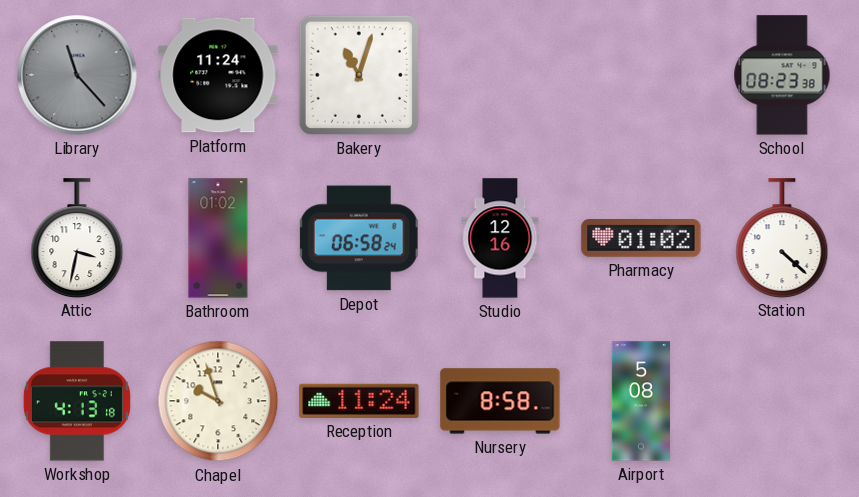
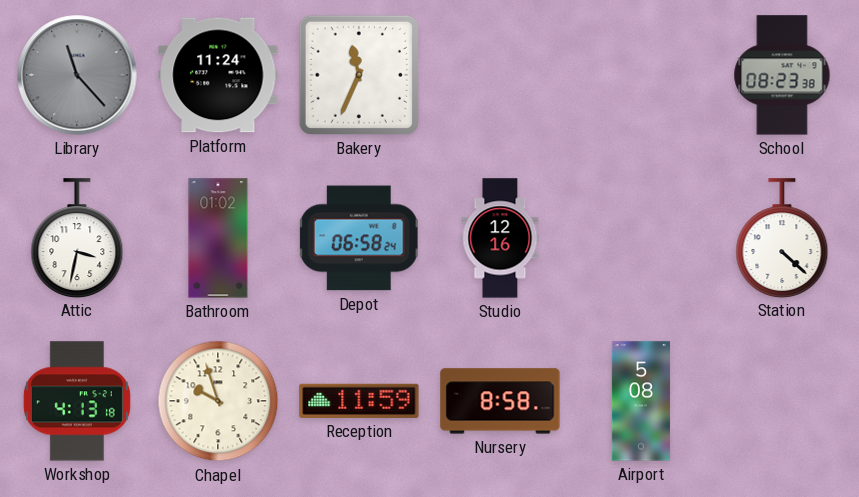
Bakery: 11:03 -> 11:34
Pharmacy: 01:02 -> none
Reception: 11:24 -> 11:59
